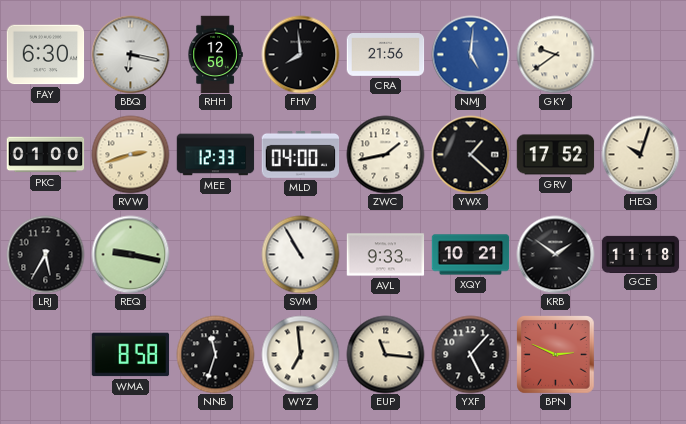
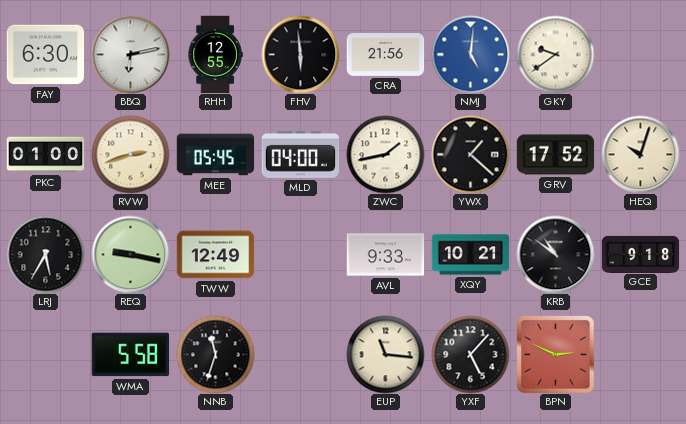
BBQ: 6:17 -> 6:13
RHH: 12:50 -> 12:55
FHV: 7:59 -> 5:59
MEE: 12:33 -> 05:45
TWW: none -> 12:49
SVM: 10:55 -> none
KRB: 1:51 -> 10:51
GCE: 11:18 -> 9:18
WMA: 8:58 -> 5:58
WYZ: 6:59 -> none
